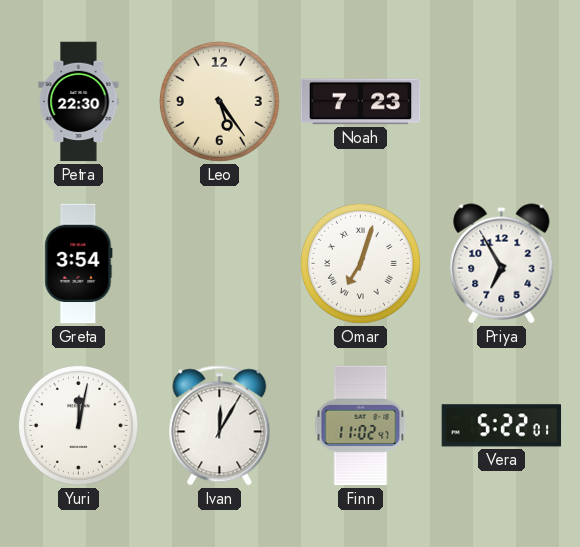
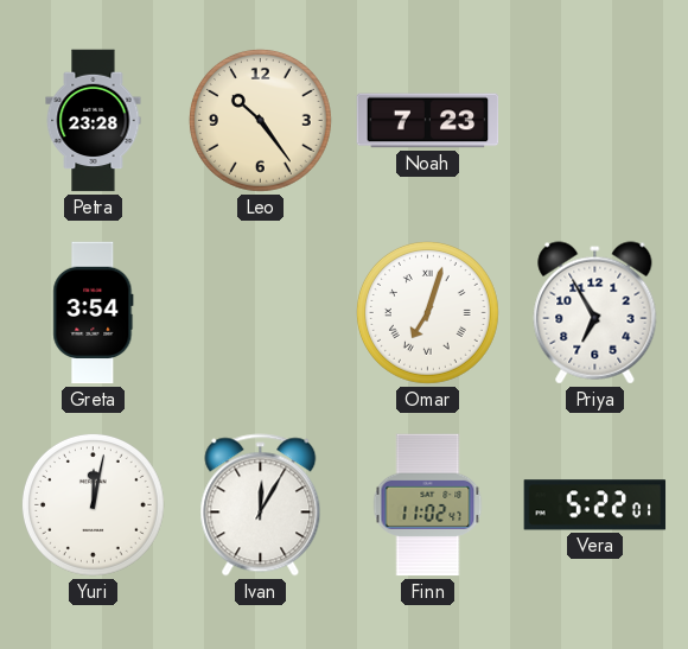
Petra: 22:30 -> 23:28
Leo: 5:24 -> 10:24
